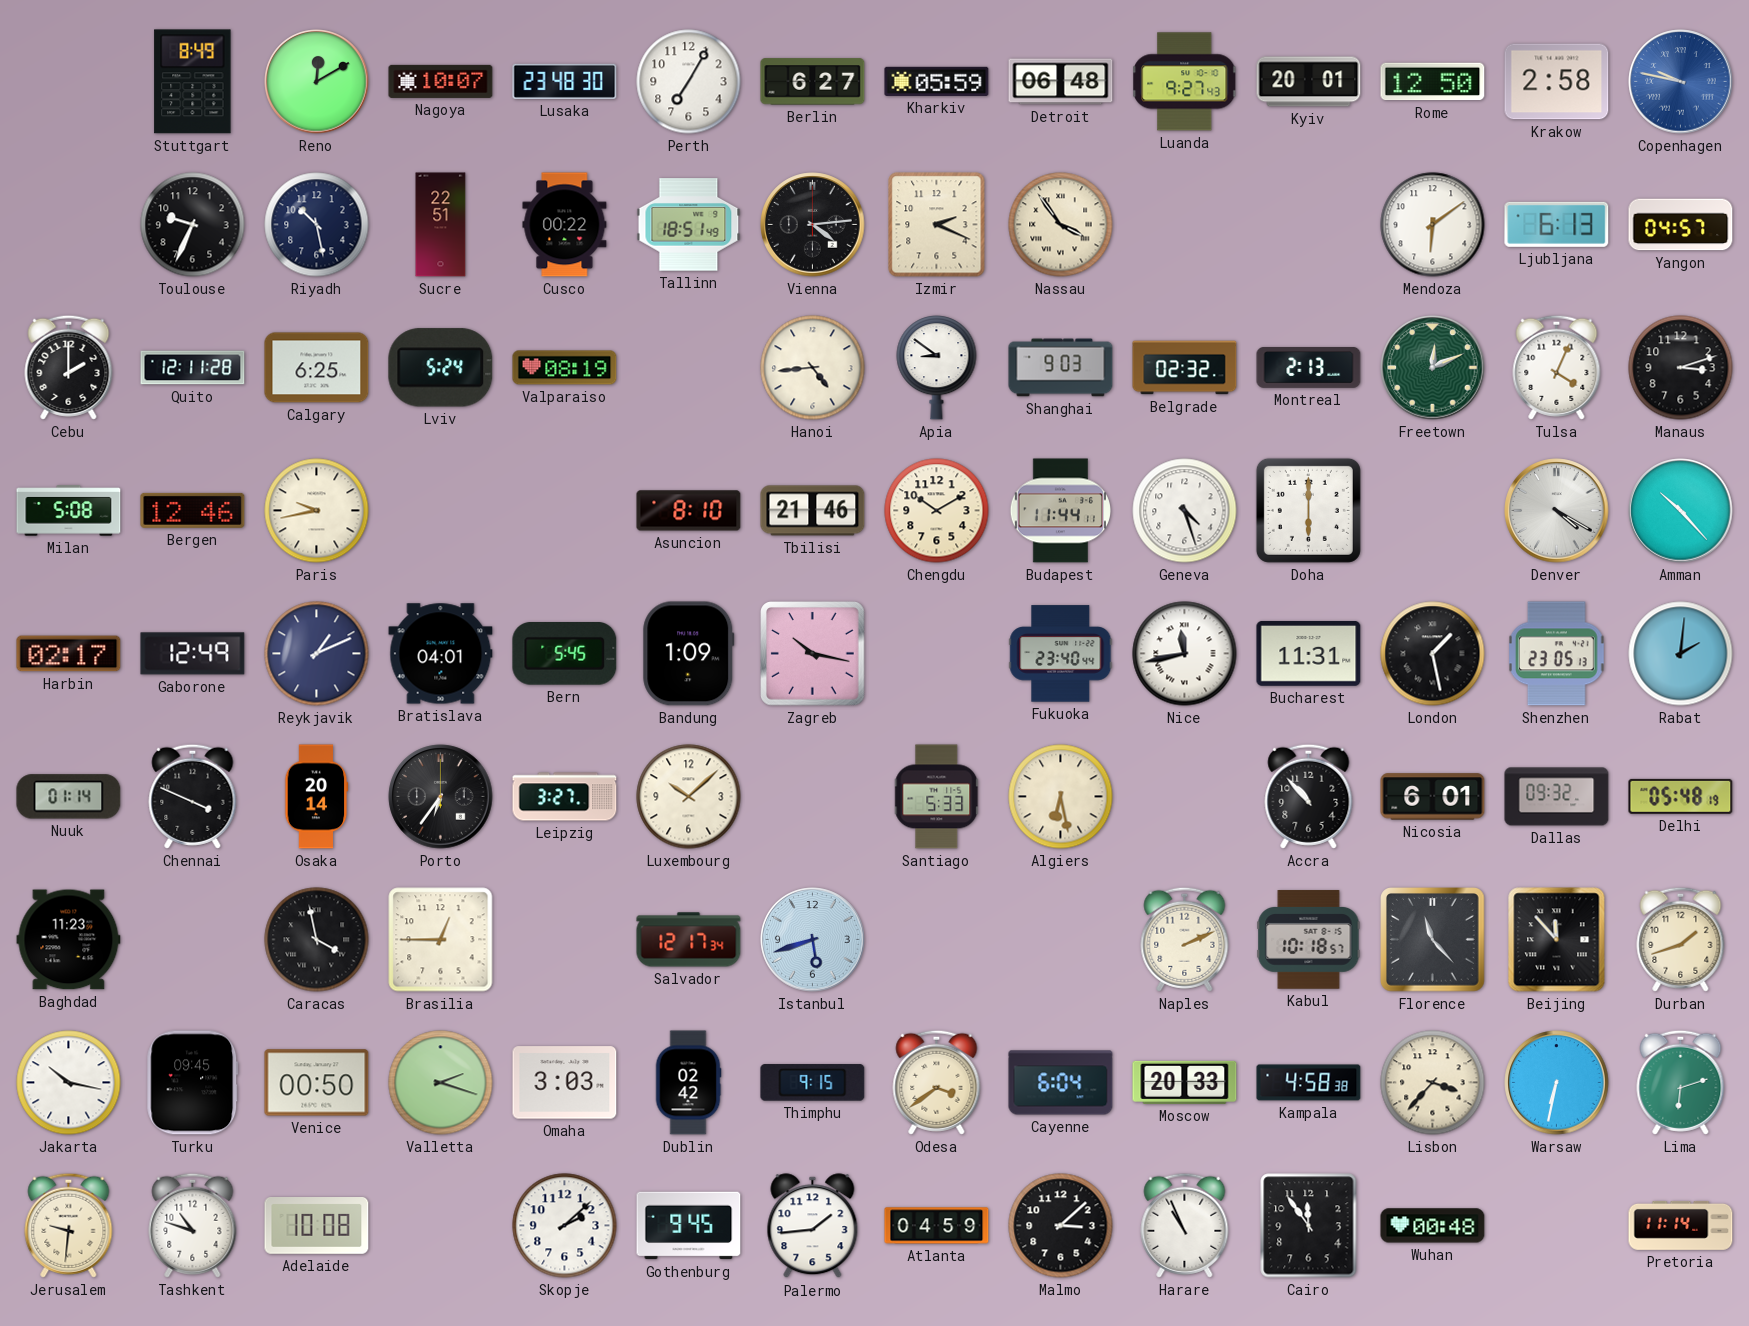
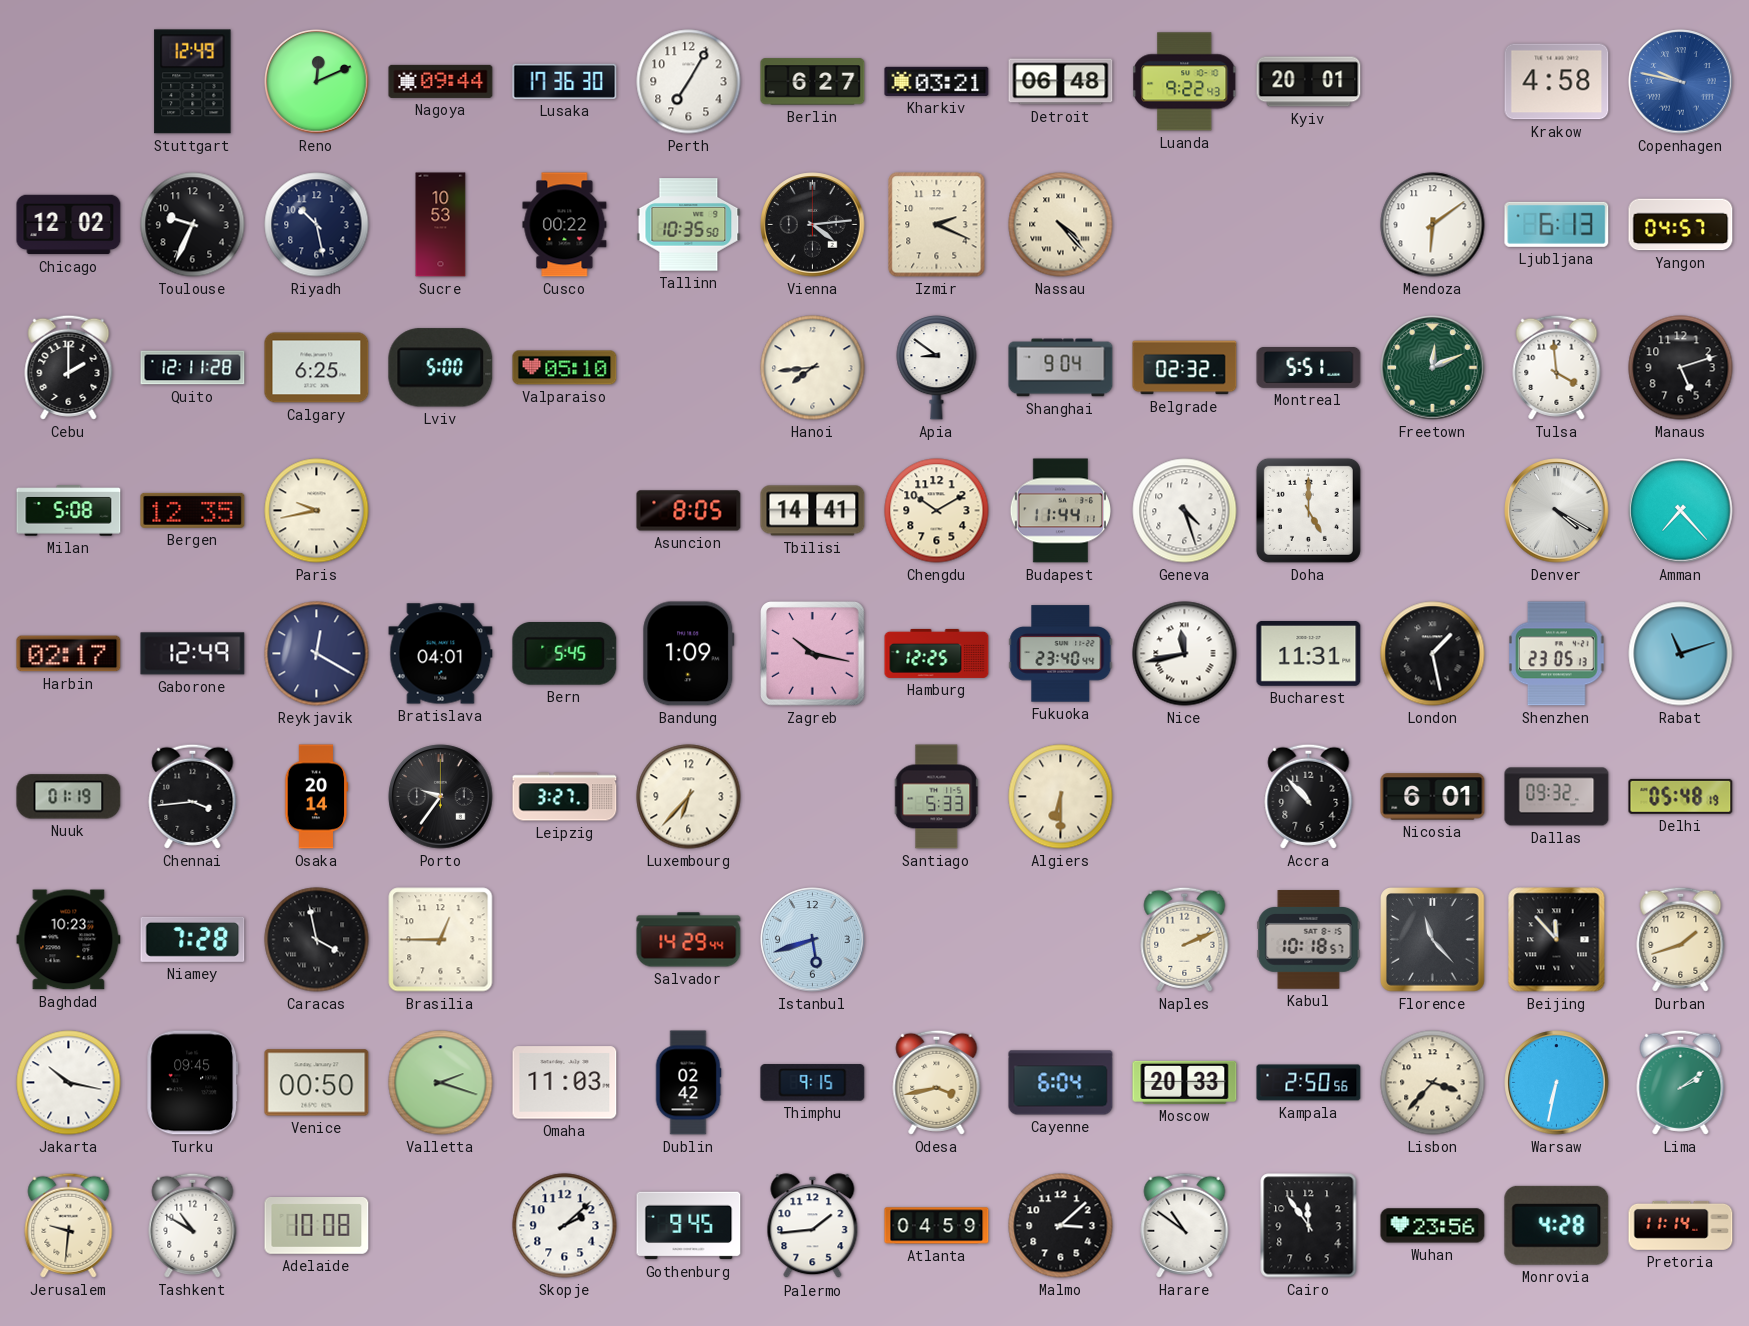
Stuttgart: 8:49 -> 12:49
Reno: 12:10 -> 12:11
Nagoya: 10:07 -> 09:44
Lusaka: 23:48 -> 17:36
Kharkiv: 05:59 -> 03:21
Luanda: 9:27 -> 9:22
Rome: 12:50 -> none
Krakow: 2:58 -> 4:58
Chicago: none -> 12:02
Sucre: 22:51 -> 10:53
Tallinn: 18:51 -> 10:35
Nassau: 3:54 -> 4:23
Lviv: 5:24 -> 5:00
Valparaiso: 08:19 -> 05:10
Hanoi: 4:44 -> 7:44
Shanghai: 9:03 -> 9:04
Montreal: 2:13 -> 5:51
Tulsa: 4:04 -> 3:59
Manaus: 3:12 -> 5:12
Bergen: 12:46 -> 12:35
Asuncion: 8:10 -> 8:05
Tbilisi: 21:46 -> 14:41
Doha: 6:00 -> 5:00
Amman: 10:23 -> 7:23
Reykjavik: 1:11 -> 12:20
Hamburg: none -> 12:25
Rabat: 2:01 -> 11:12
Nuuk: 01:14 -> 01:19
Chennai: 3:49 -> 3:44
Porto: 6:36 -> 9:36
Luxembourg: 10:08 -> 6:37
Algiers: 6:28 -> 6:30
Baghdad: 11:23 -> 10:23
Niamey: none -> 7:28
Salvador: 12:17 -> 14:29
Omaha: 3:03 -> 11:03
Odesa: 3:39 -> 3:43
Kampala: 4:58 -> 2:50
Lima: 6:12 -> 2:09
Tashkent: 10:48 -> 10:50
Harare: 10:56 -> 10:51
Wuhan: 00:48 -> 23:56
Monrovia: none -> 4:28
